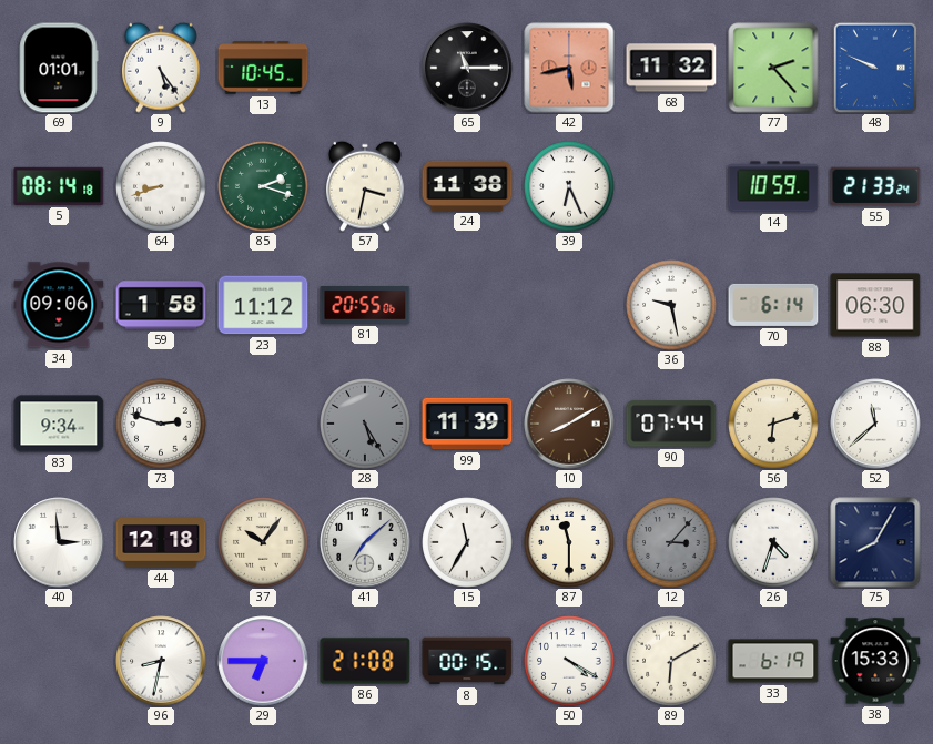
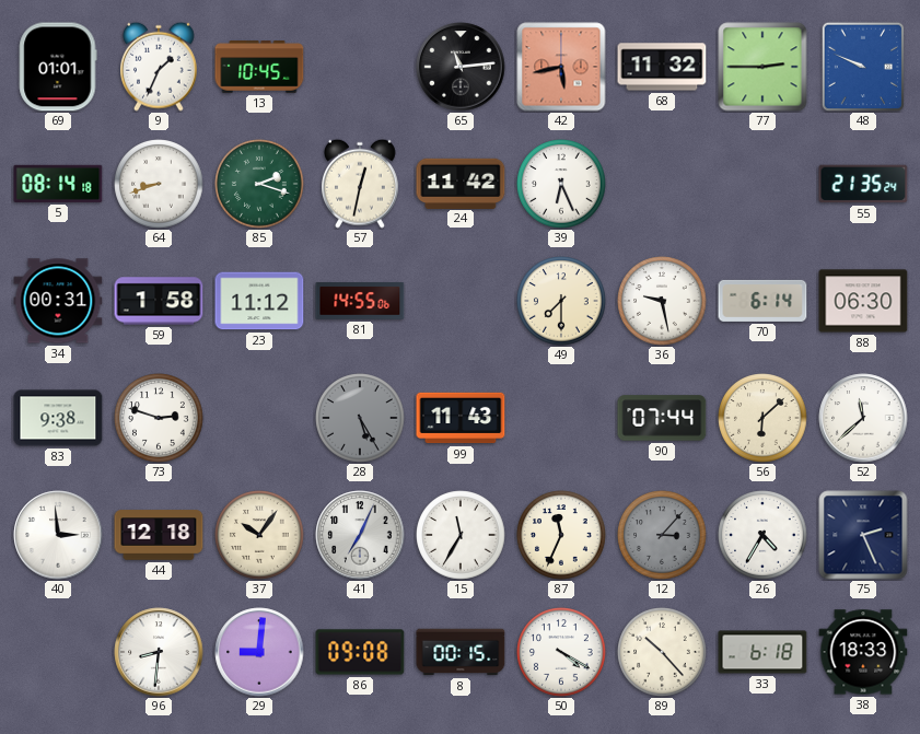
9: 5:24 -> 1:34
65: 11:15 -> 11:14
77: 2:23 -> 2:45
57: 3:32 -> 12:32
24: 11:38 -> 11:42
14: 10:59 -> none
55: 21:33 -> 21:35
34: 09:06 -> 00:31
81: 20:55 -> 14:55
49: none -> 7:30
83: 9:34 -> 9:38
99: 11:39 -> 11:43
10: 8:10 -> none
56: 6:12 -> 6:08
41: 7:08 -> 7:04
87: 11:30 -> 11:34
26: 4:33 -> 4:35
75: 8:05 -> 2:26
96: 8:32 -> 8:31
29: 6:45 -> 9:01
86: 21:08 -> 09:08
89: 6:10 -> 10:23
33: 6:19 -> 6:18
38: 15:33 -> 18:33
